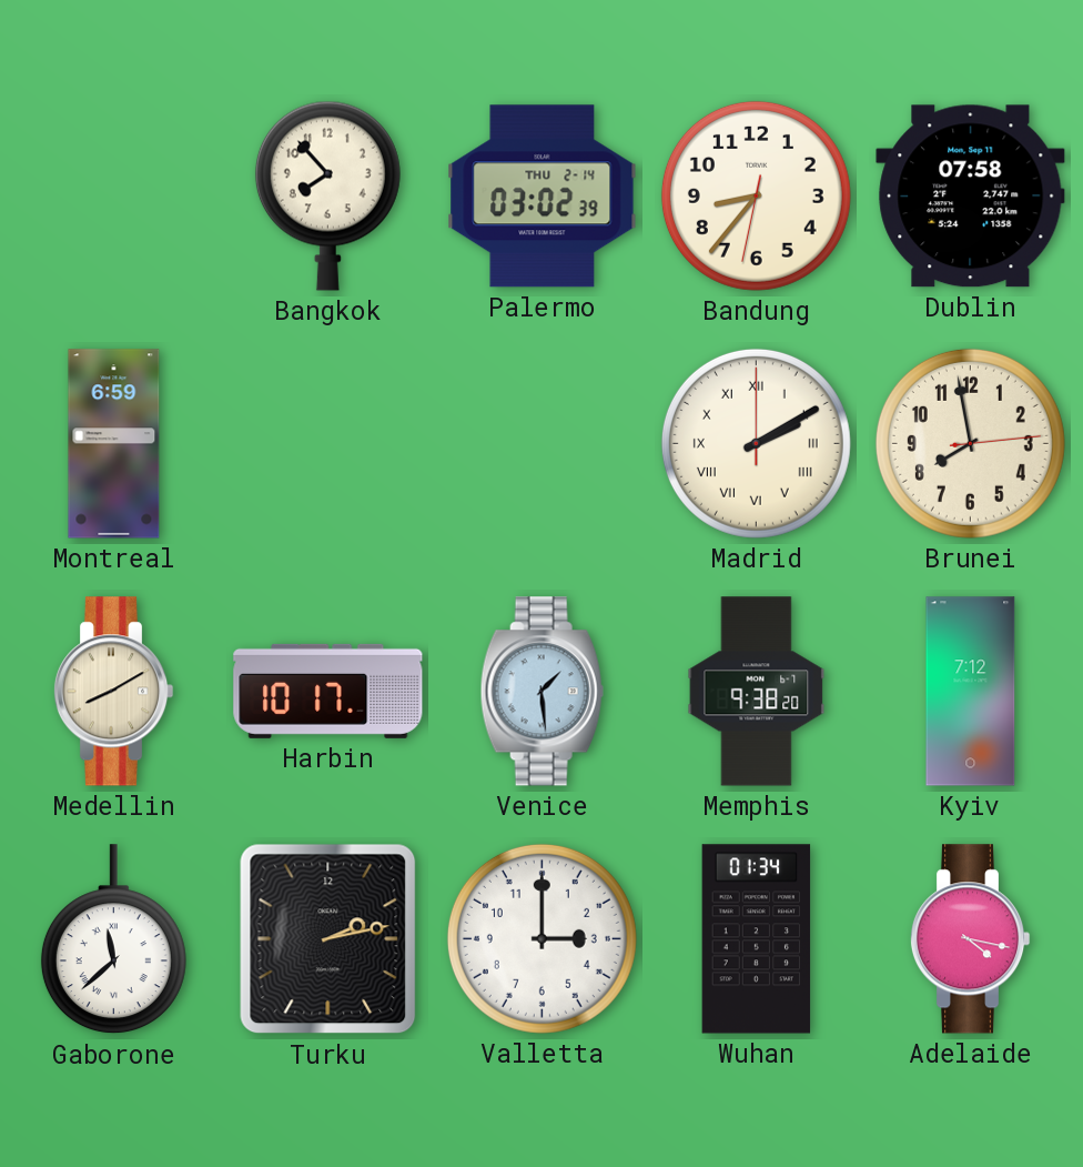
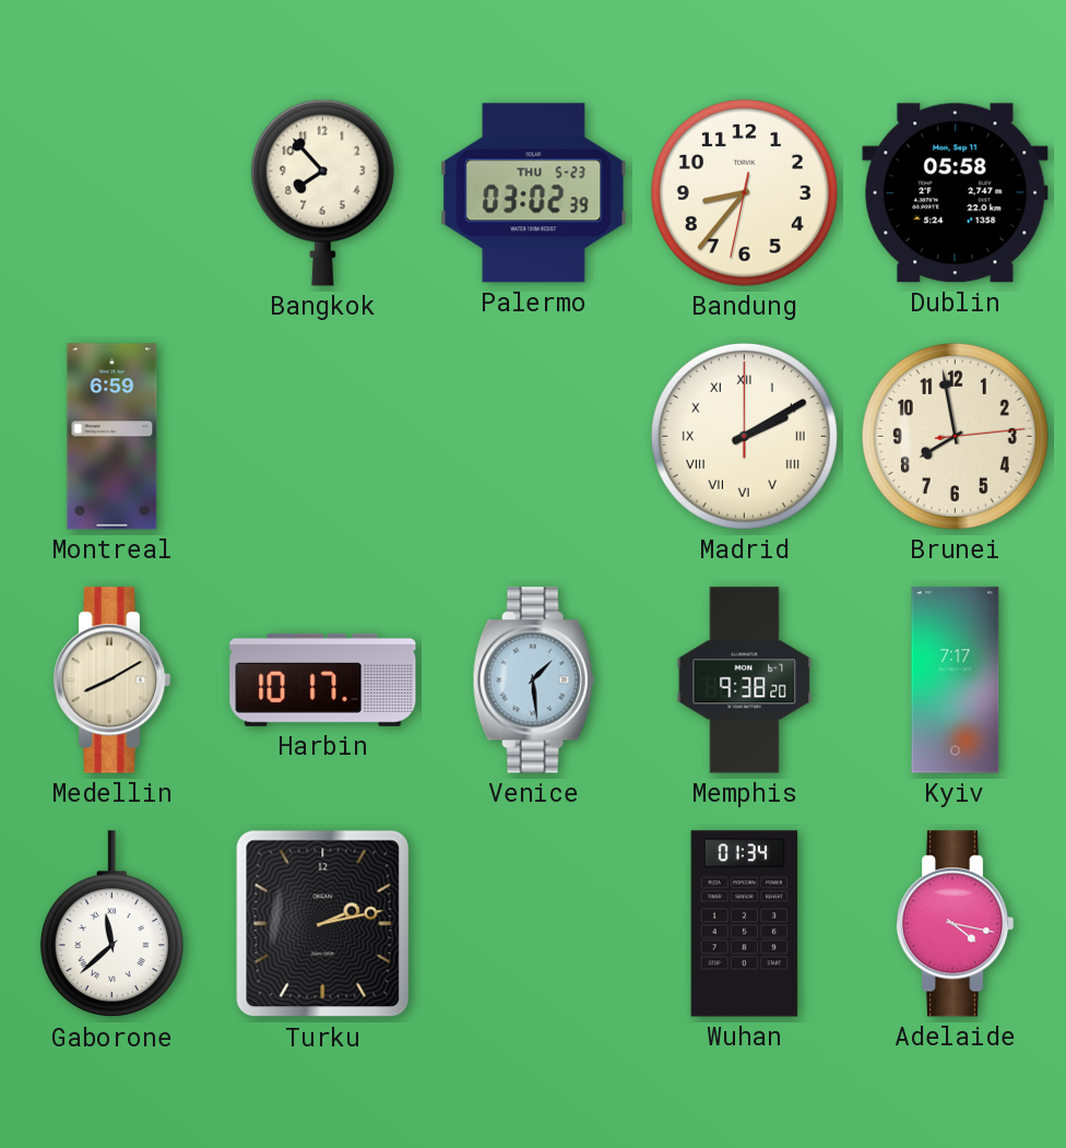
Palermo date: THU 2-14 -> THU 5-23
Dublin: 07:58 -> 05:58
Kyiv: 7:12 -> 7:17
Valletta: 3:00 -> none
